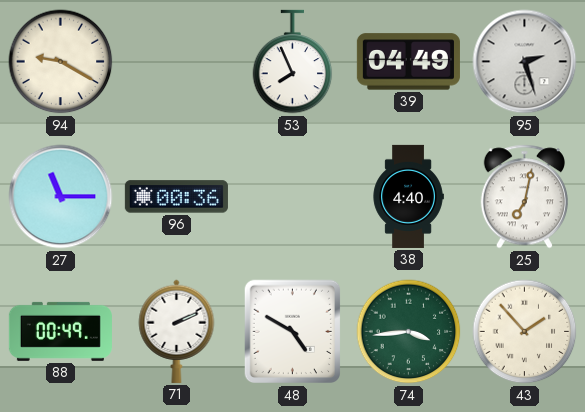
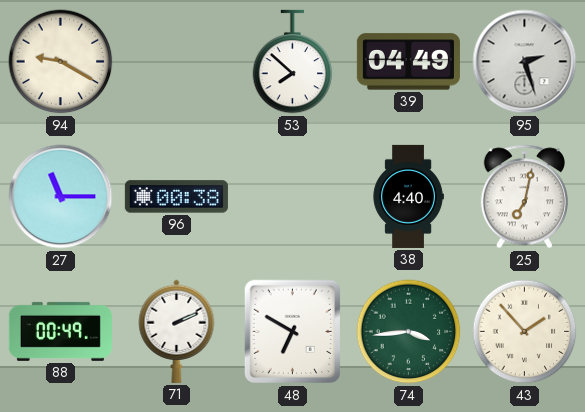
53: 7:56 -> 7:52
96: 00:36 -> 00:38
48: 4:50 -> 6:50
